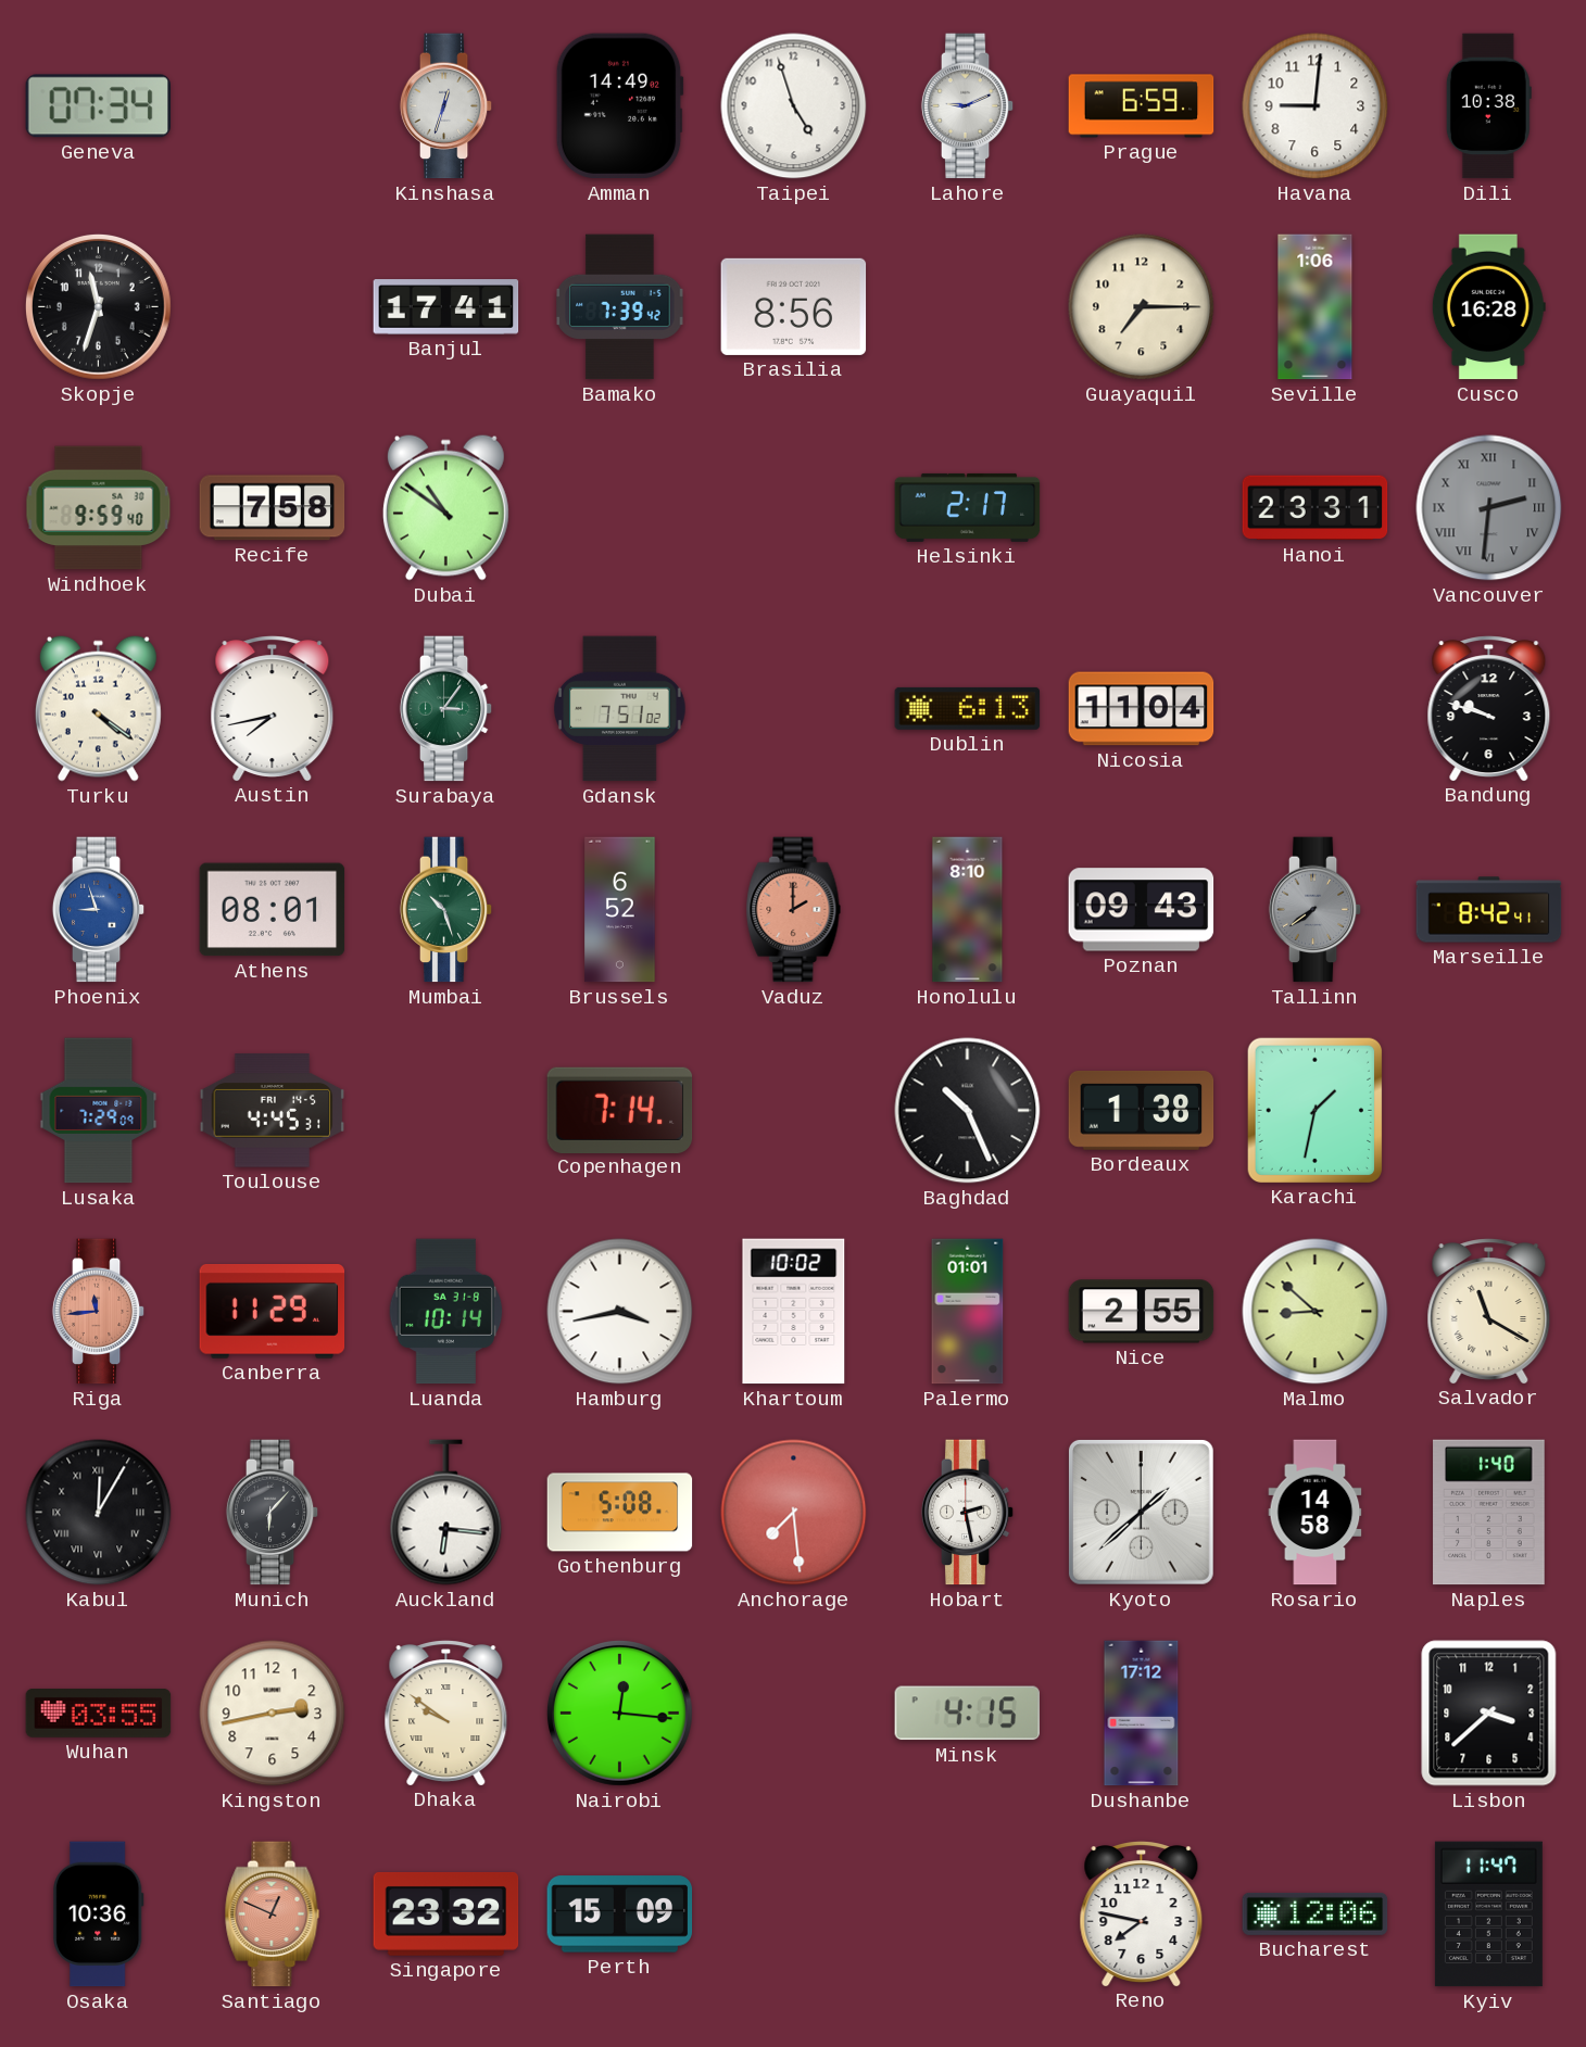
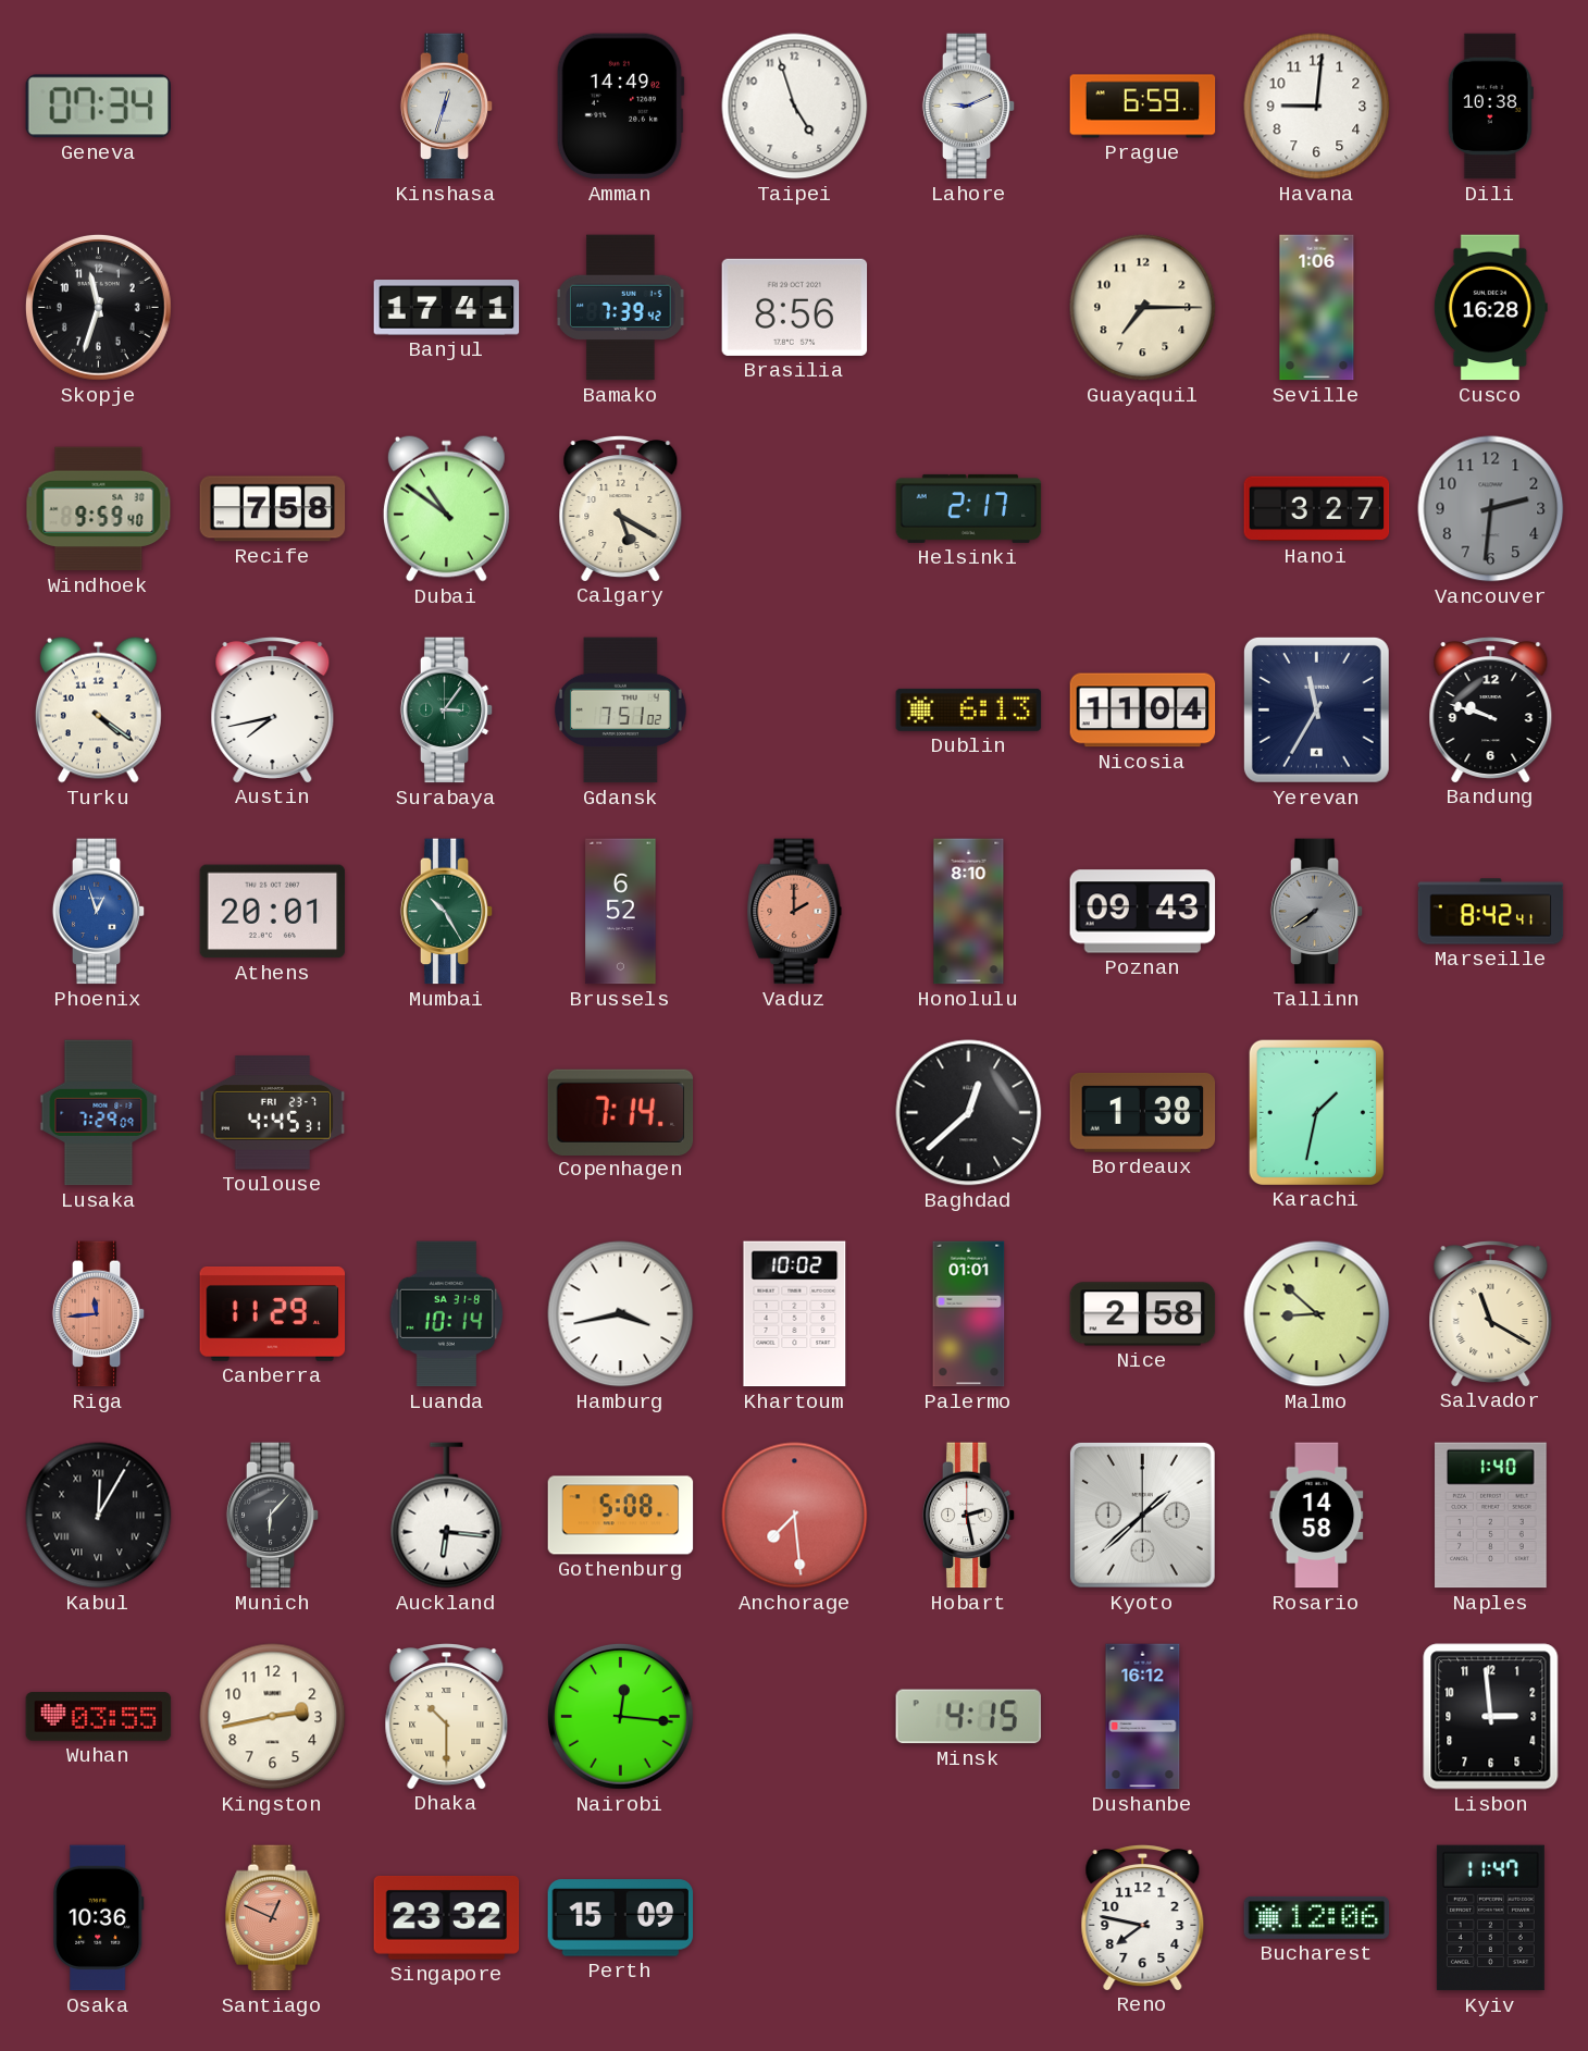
Calgary: none -> 5:20
Hanoi: 23:31 -> 3:27
Vancouver numerals: Roman -> Arabic
Yerevan: none -> 11:35
Phoenix: 8:57 -> 12:57
Athens: 08:01 -> 20:01
Mumbai: 10:27 -> 10:25
Toulouse date: FRI 14-5 -> FRI 23-7
Baghdad: 10:26 -> 12:38
Nice: 2:55 -> 2:58
Dhaka: 9:51 -> 10:30
Dushanbe: 17:12 -> 16:12
Lisbon: 3:38 -> 2:59
